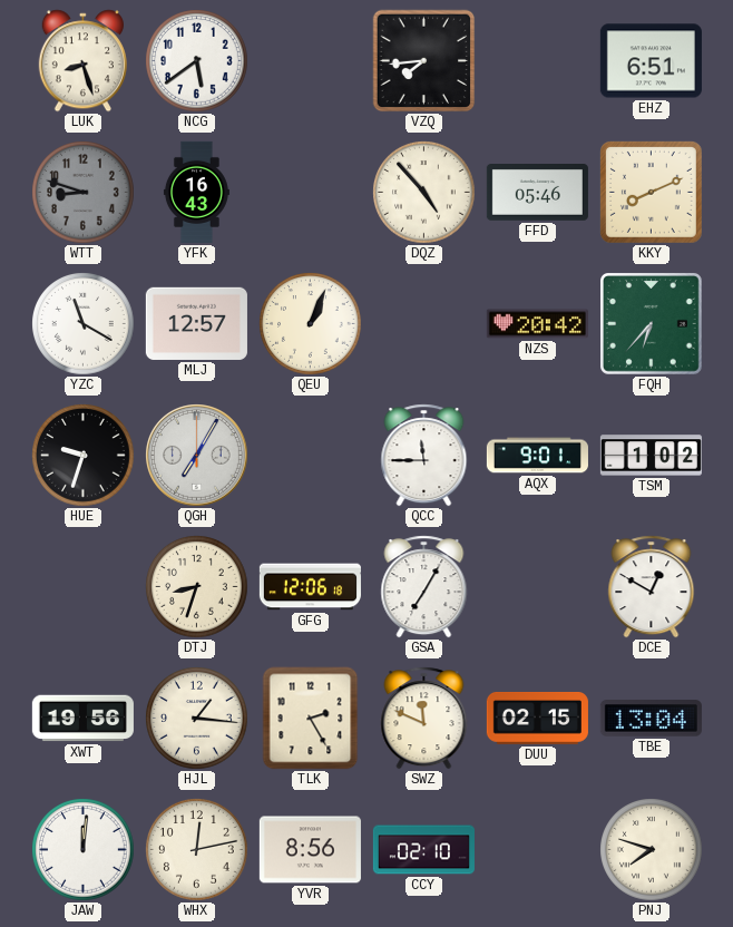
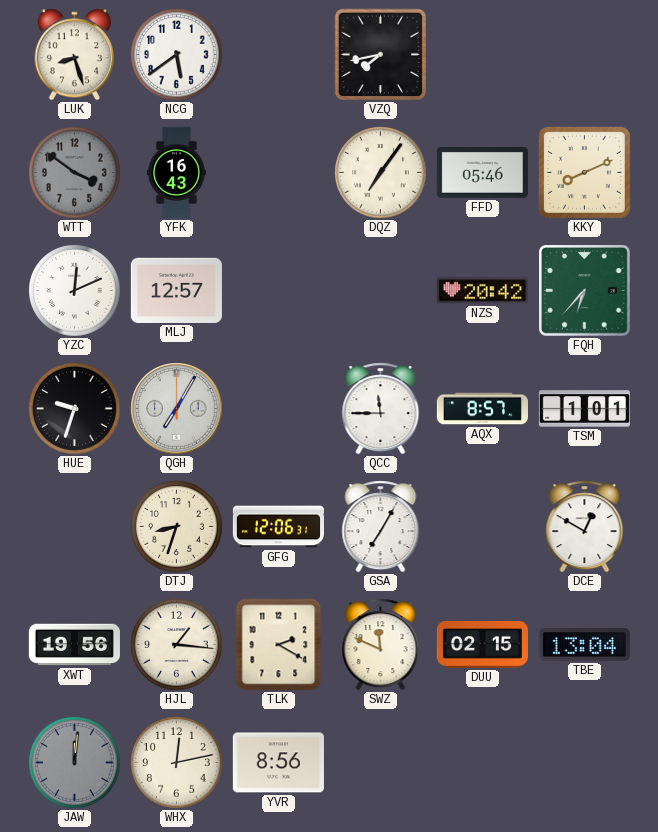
VZQ: 7:44 -> 7:43
EHZ: 6:51 -> none
WTT: 8:48 -> 3:51
DQZ: 4:53 -> 7:06
YZC: 11:20 -> 12:11
QEU: 1:04 -> none
AQX: 9:01 -> 8:57
TSM: 1:02 -> 1:01
GFG: 12:06:18 -> 12:06:31
TLK: 2:25 -> 2:20
JAW dial: white -> grey
CCY: 02:10 -> none
PNJ: 7:48 -> none
